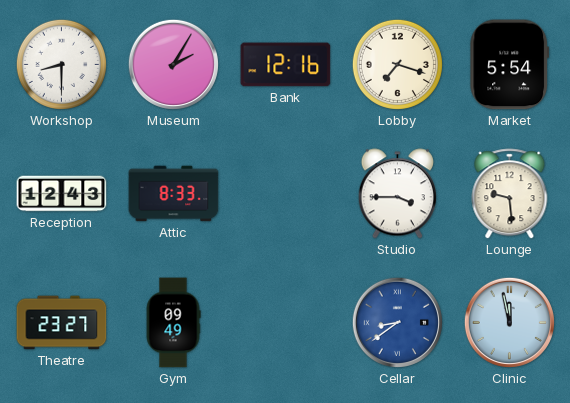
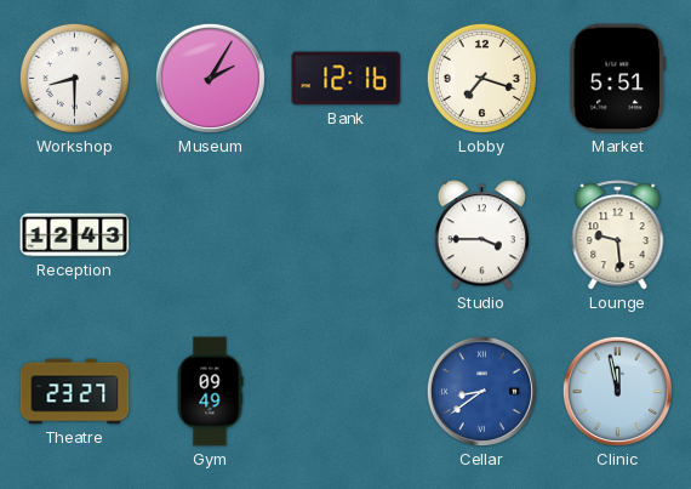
Market: 5:54 -> 5:51
Attic: 8:33 -> none
